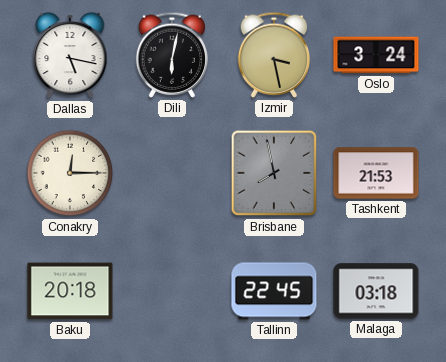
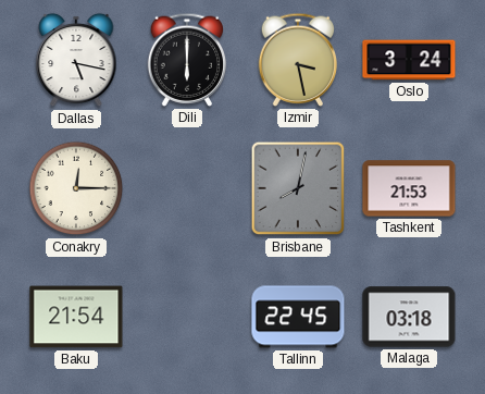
Dili: 6:02 -> 6:00
Brisbane: 7:58 -> 8:02
Baku: 20:18 -> 21:54
